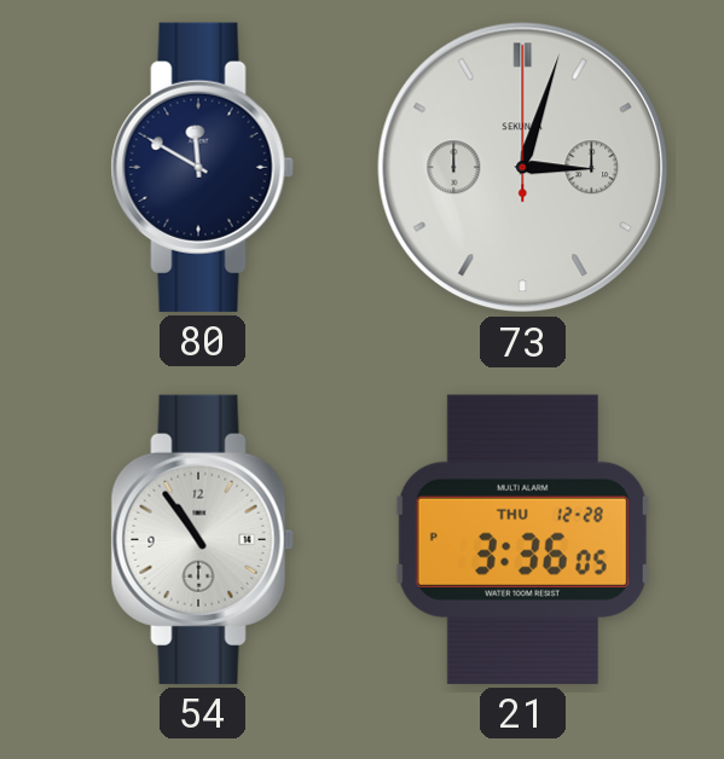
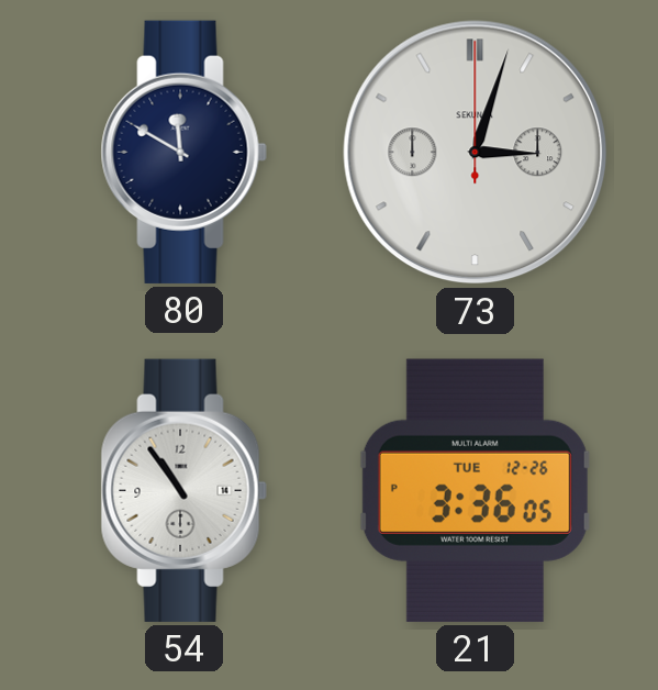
21 date: THU 12-28 -> TUE 12-26
